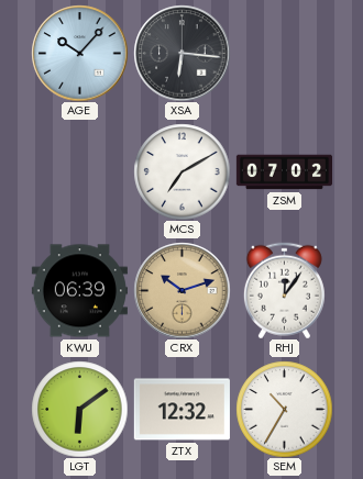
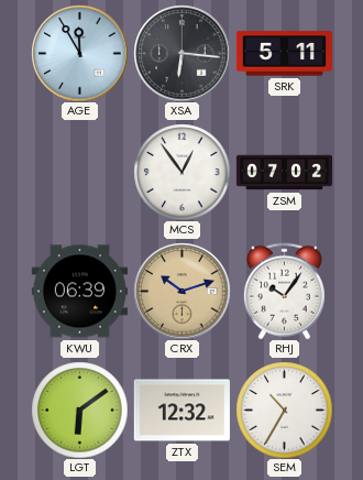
AGE: 10:07 -> 11:55
SRK: none -> 5:11
MCS: 7:10 -> 12:54
RHJ: 12:06 -> 10:06
